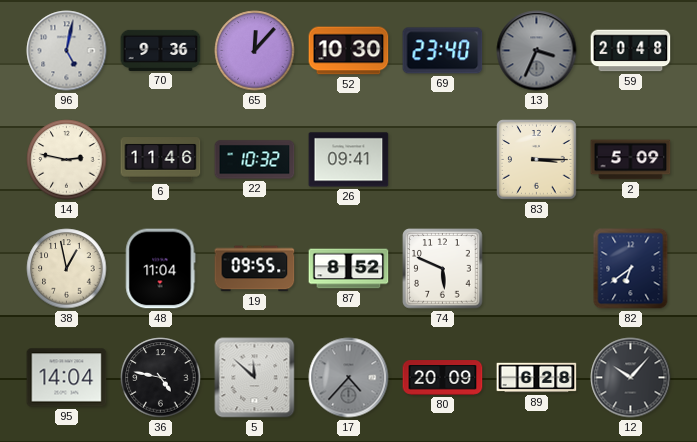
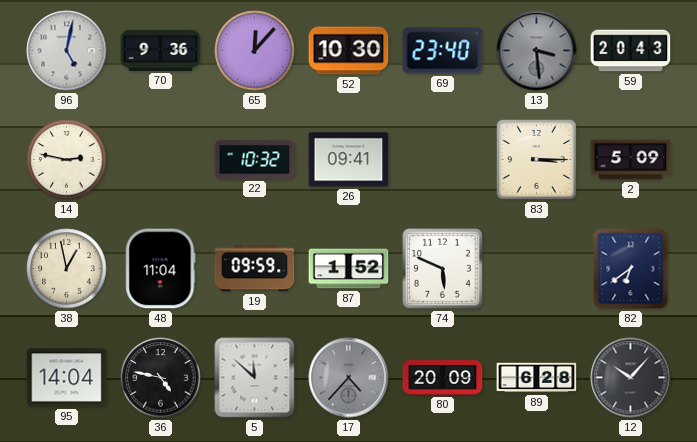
13: 3:34 -> 3:29
59: 20:48 -> 20:43
6: 11:46 -> none
19: 09:55 -> 09:59
87: 8:52 -> 1:52
